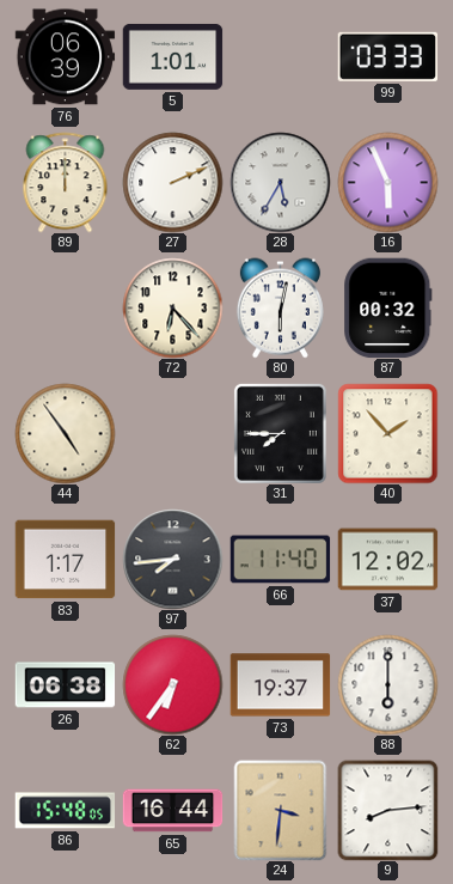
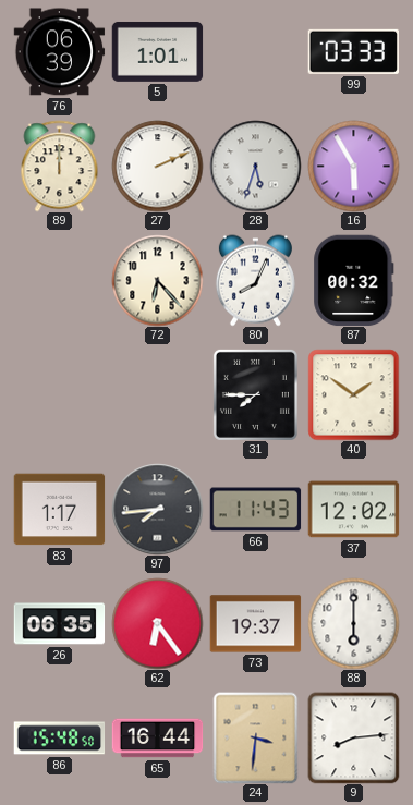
28: 5:35 -> 5:33
16: 5:56 -> 5:55
80: 6:02 -> 8:04
44: 4:54 -> none
40: 1:53 -> 1:51
66: 11:40 -> 11:43
26: 06:38 -> 06:35
62: 6:36 -> 6:24
86: 15:48:05 -> 15:48:50
